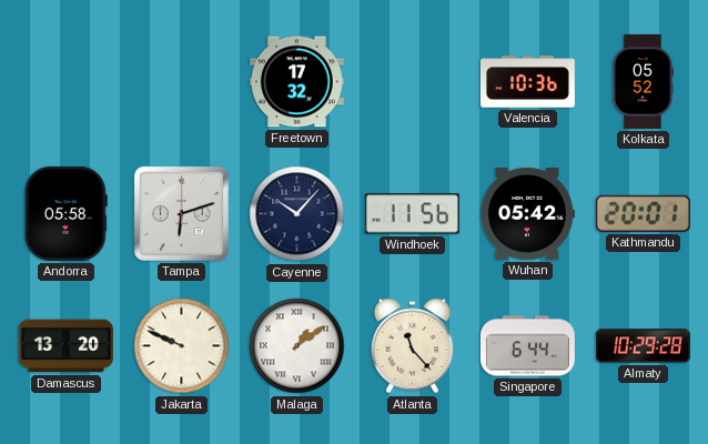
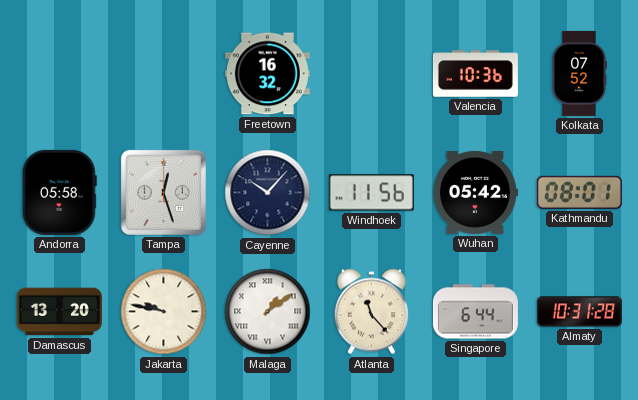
Freetown: 17:32 -> 16:32
Kolkata: 05:52 -> 07:52
Tampa: 6:12 -> 12:27
Kathmandu: 20:01 -> 08:01
Jakarta: 9:49 -> 9:47
Almaty: 10:29 -> 10:31
